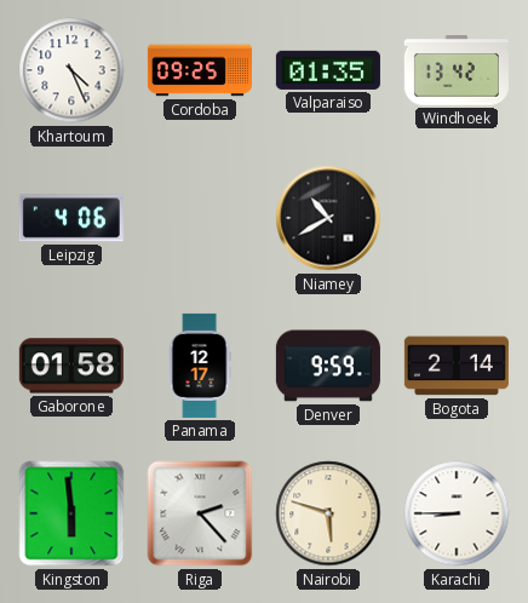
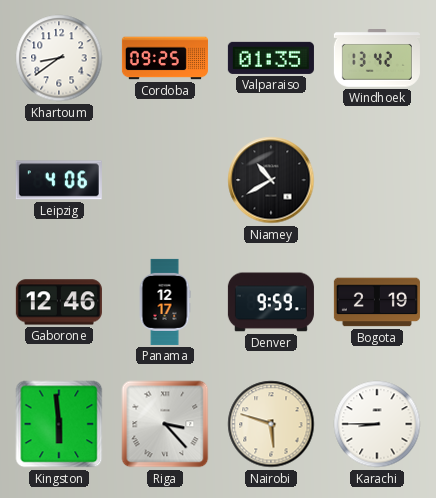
Khartoum: 4:26 -> 8:39
Gaborone: 01:58 -> 12:46
Bogota: 2:14 -> 2:19
Riga: 2:23 -> 3:23
